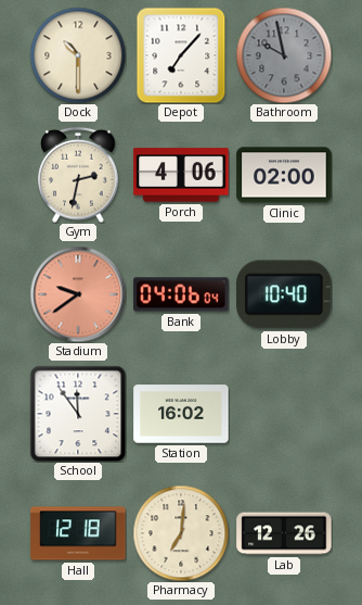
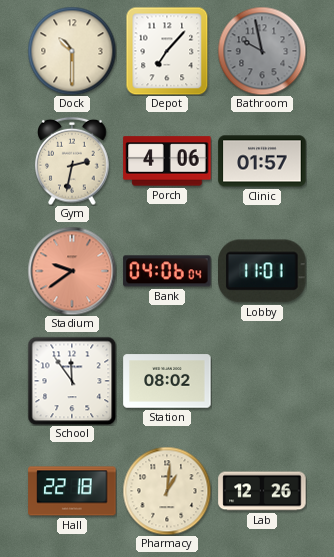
Clinic: 02:00 -> 01:57
Lobby: 10:40 -> 11:01
Station: 16:02 -> 08:02
Hall: 12:18 -> 22:18
Pharmacy: 7:01 -> 1:01
